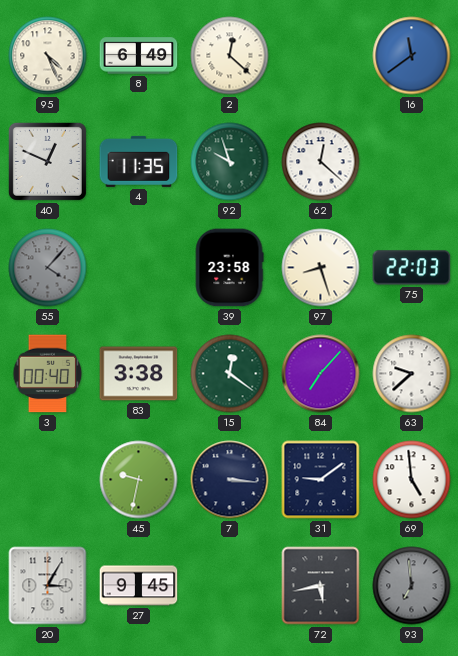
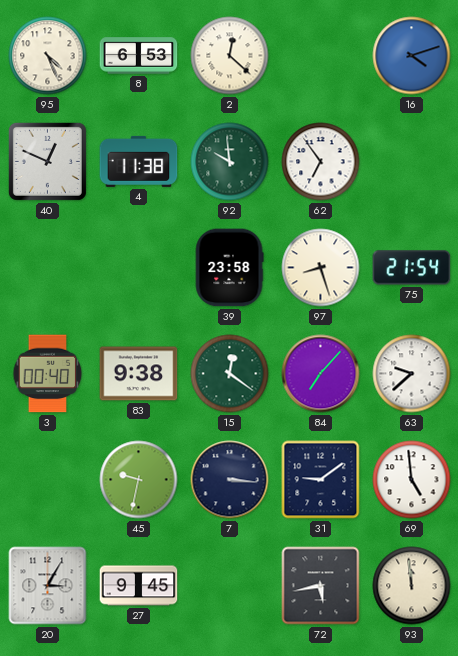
8: 6:49 -> 6:53
16: 11:39 -> 4:12
4: 11:35 -> 11:38
92: 9:57 -> 9:59
62: 12:22 -> 6:54
55: 4:07 -> none
75: 22:03 -> 21:54
83: 3:38 -> 9:38
93: 6:59 -> 11:59
93 dial: grey -> cream
